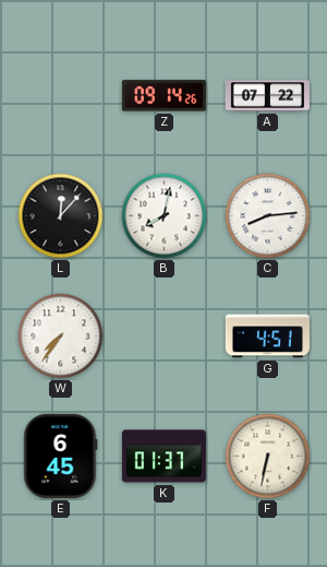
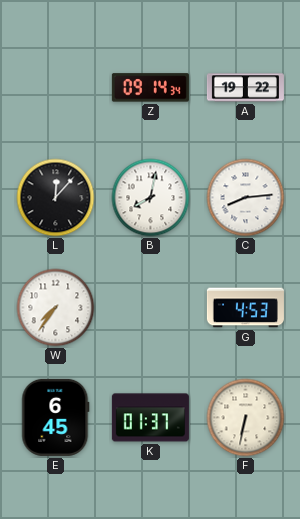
Z: 09:14:26 -> 09:14:34
A: 07:22 -> 19:22
G: 4:51 -> 4:53
